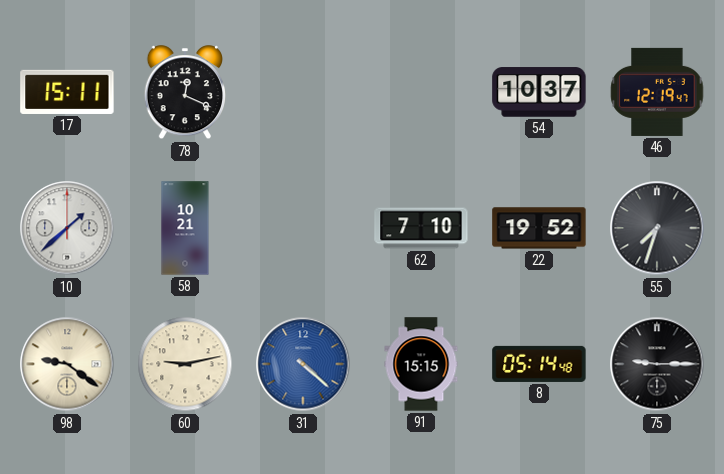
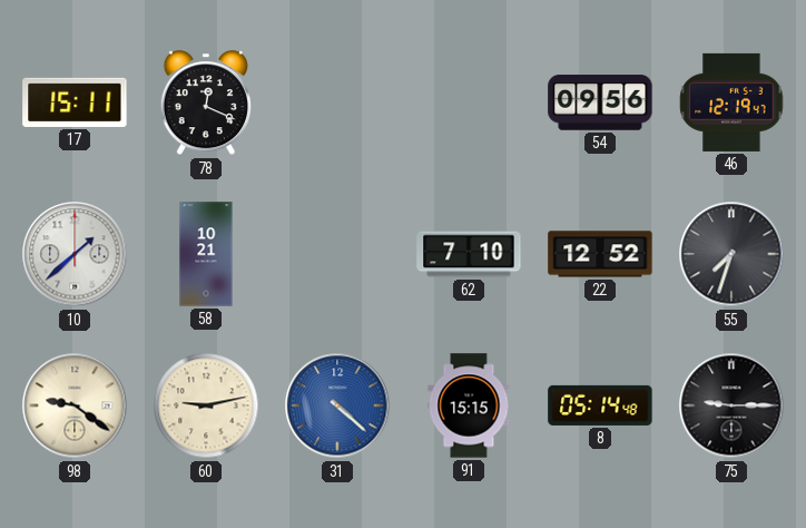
54: 10:37 -> 09:56
22: 19:52 -> 12:52
